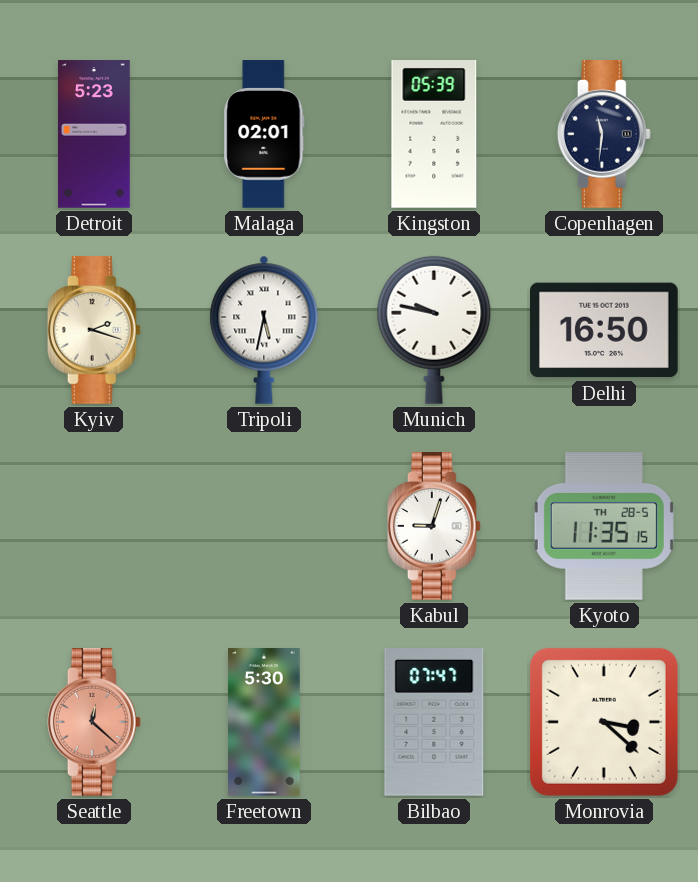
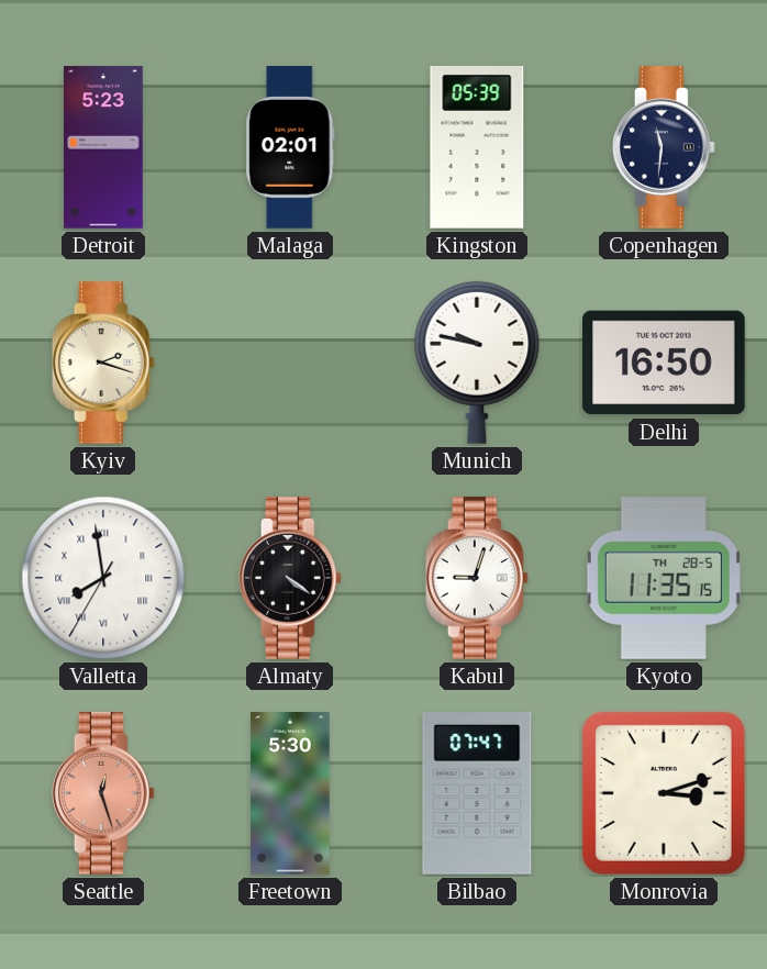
Tripoli: 5:32 -> none
Valletta: none -> 7:58
Almaty: none -> 4:21
Seattle: 12:22 -> 12:27
Monrovia: 3:22 -> 3:12
